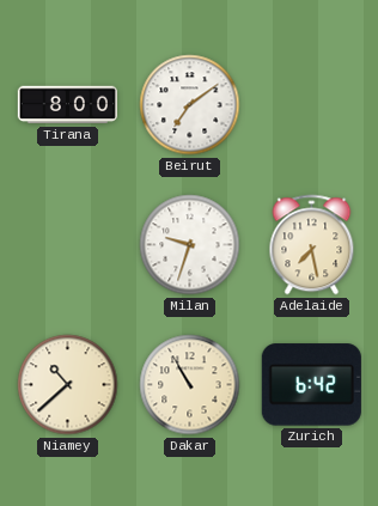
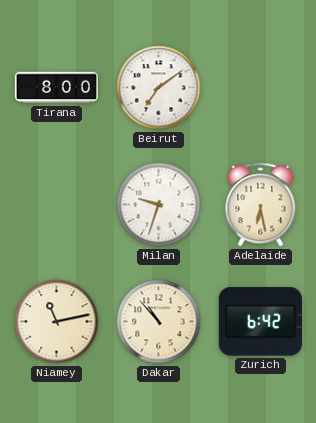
Adelaide: 7:28 -> 6:28
Niamey: 10:38 -> 11:13
Dakar: 10:55 -> 10:53
